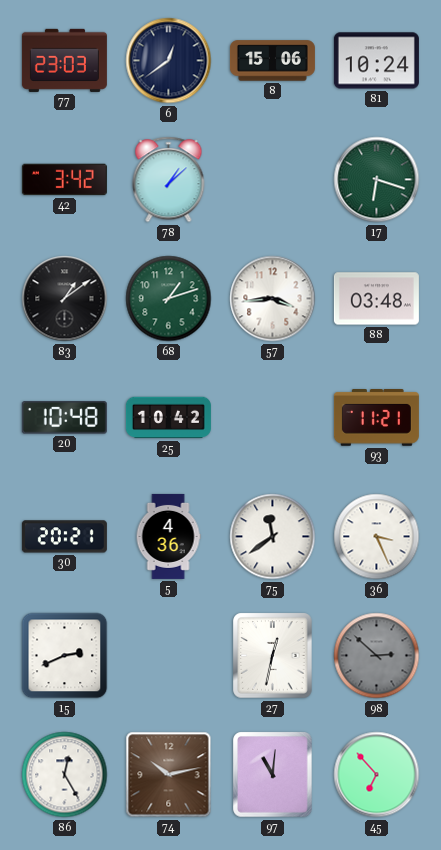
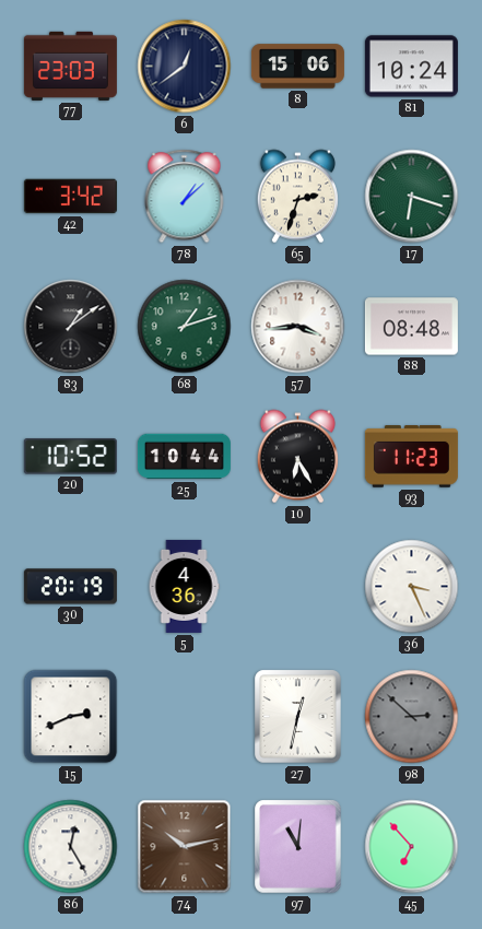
65: none -> 2:33
88: 03:48 -> 08:48
20: 10:48 -> 10:52
25: 10:42 -> 10:44
10: none -> 6:25
93: 11:21 -> 11:23
30: 20:21 -> 20:19
75: 11:39 -> none
